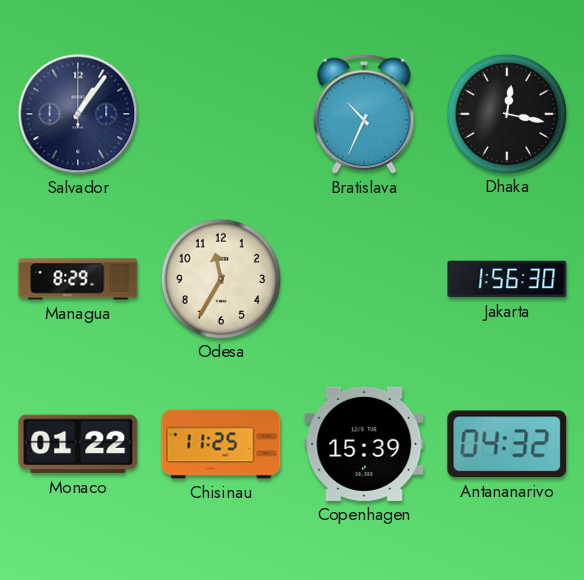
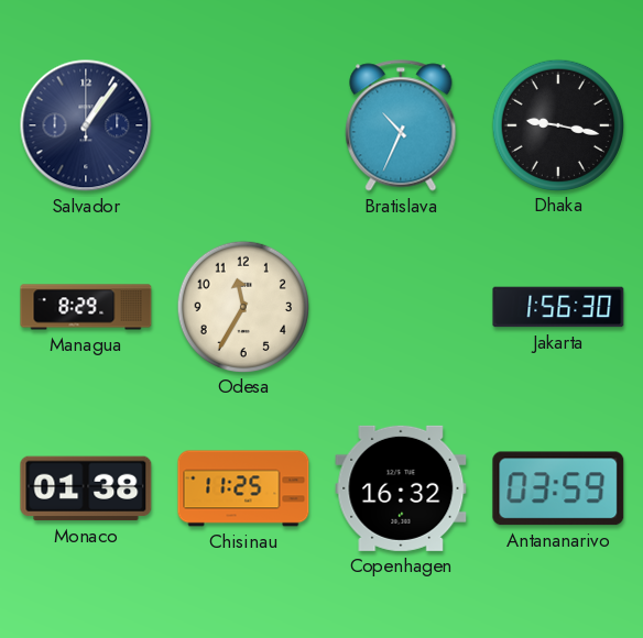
Dhaka: 12:17 -> 9:17
Monaco: 01:22 -> 01:38
Copenhagen: 15:39 -> 16:32
Antananarivo: 04:32 -> 03:59
